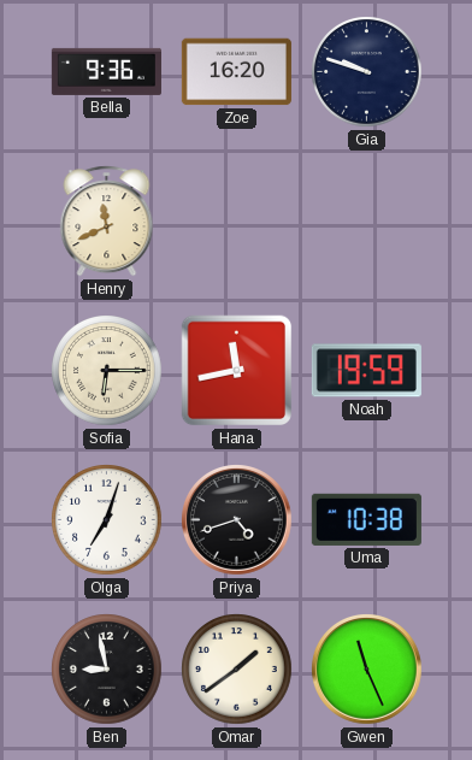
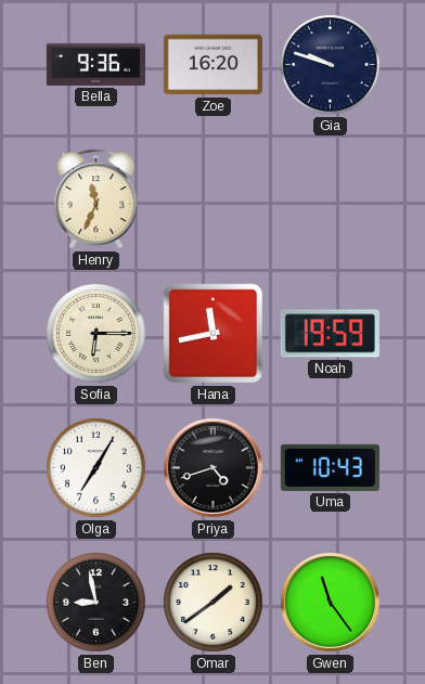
Henry: 11:41 -> 11:34
Olga: 7:03 -> 7:05
Uma: 10:38 -> 10:43
Gwen: 11:26 -> 11:24
